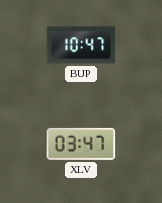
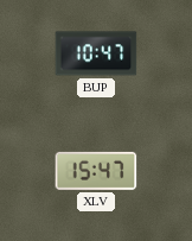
XLV: 03:47 -> 15:47
